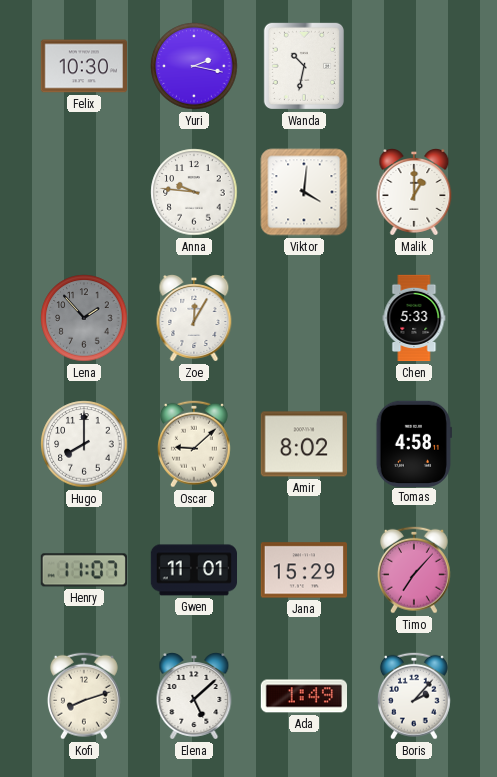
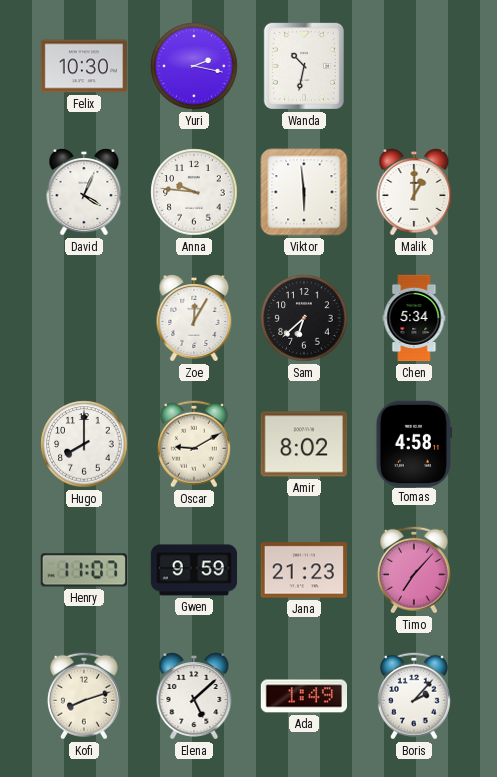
David: none -> 4:04
Viktor: 4:01 -> 5:59
Lena: 1:53 -> none
Sam: none -> 6:38
Chen: 5:33 -> 5:34
Oscar: 9:08 -> 9:10
Gwen: 11:01 -> 9:59
Jana: 15:29 -> 21:23
